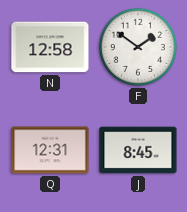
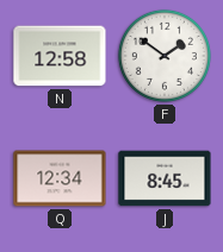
Q: 12:31 -> 12:34
